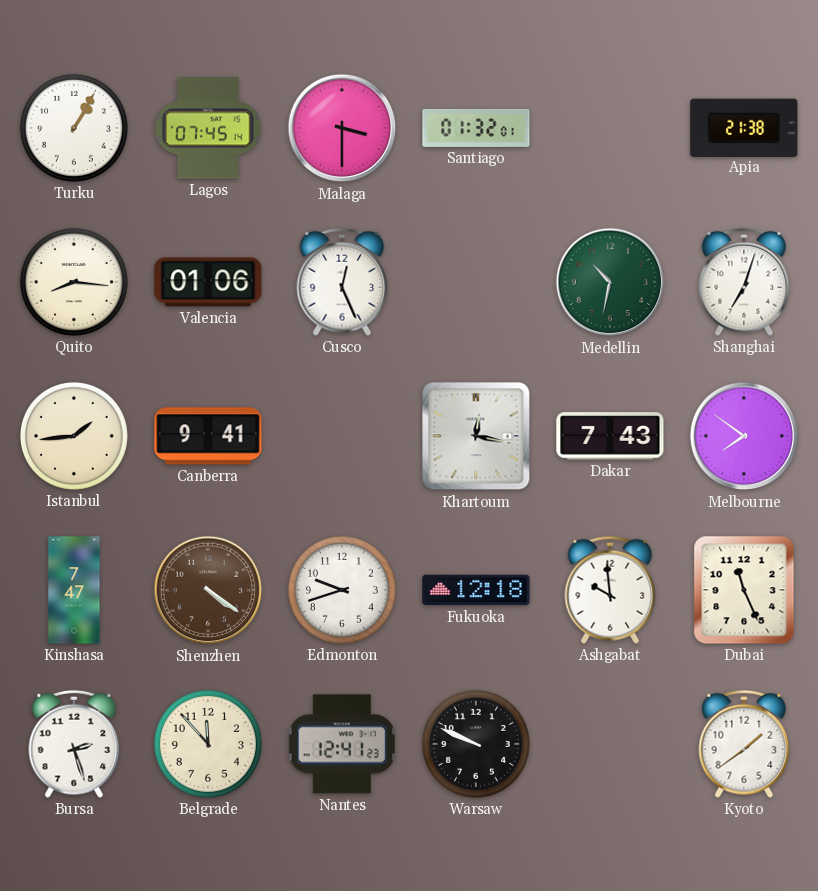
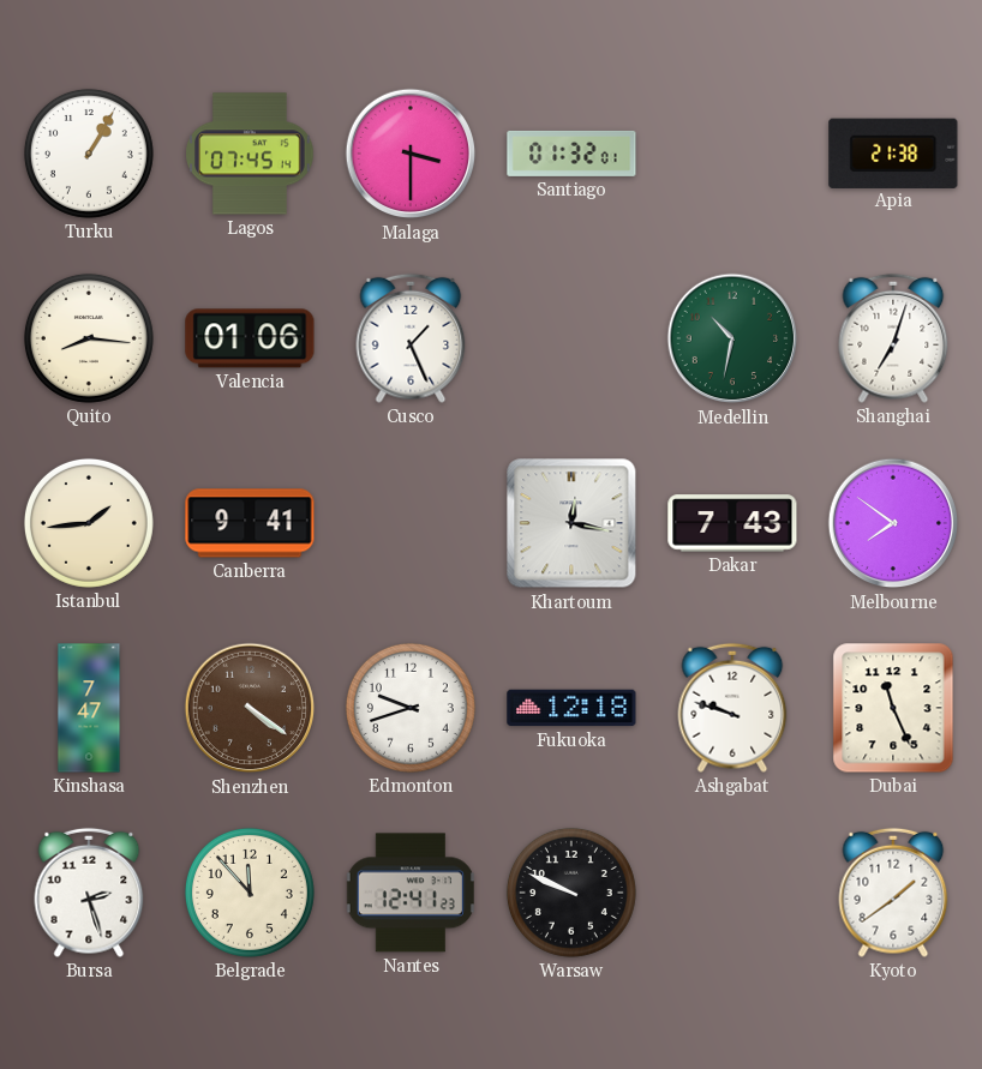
Cusco: 12:26 -> 1:26
Ashgabat: 9:59 -> 9:48
